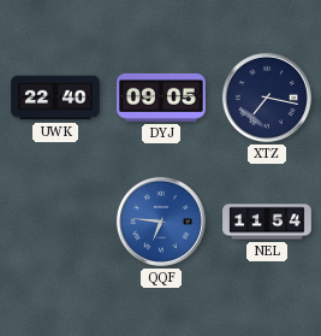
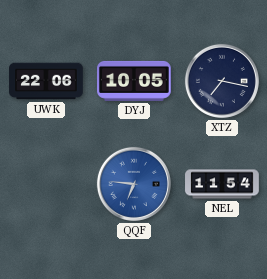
UWK: 22:40 -> 22:06
DYJ: 09:05 -> 10:05
